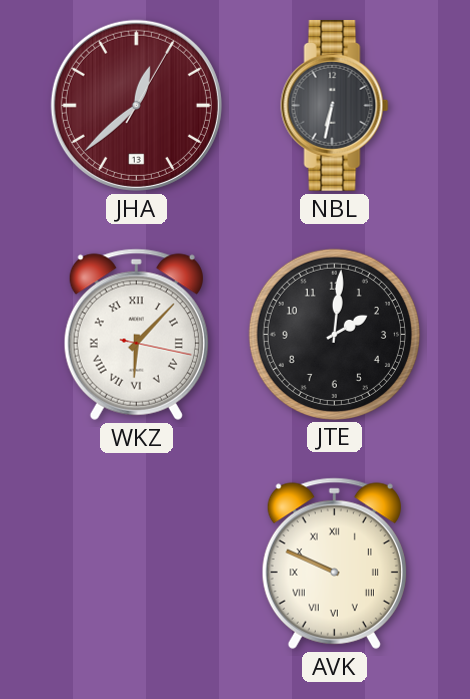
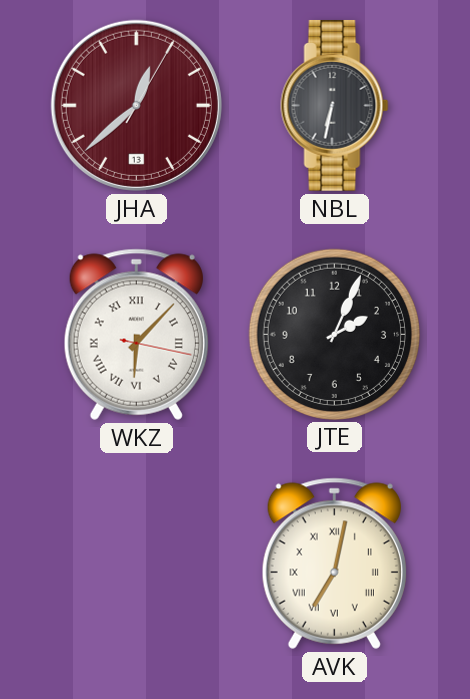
JTE: 2:01 -> 2:04
AVK: 9:49 -> 7:02
